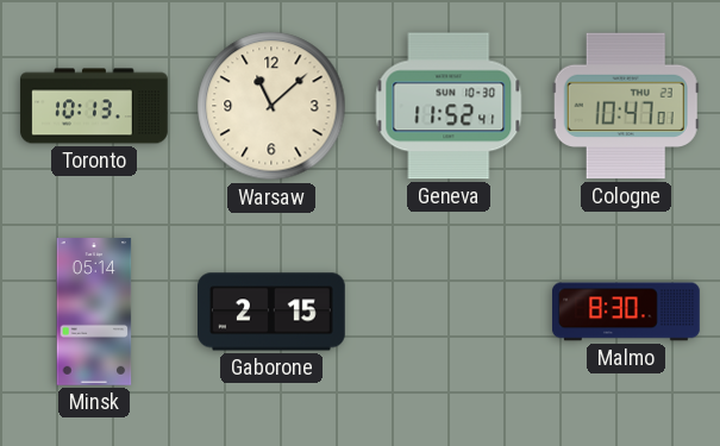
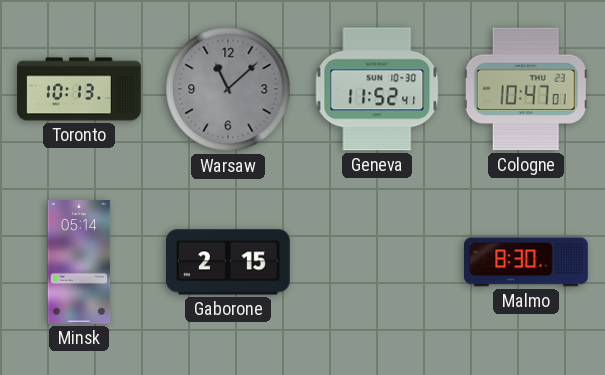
Warsaw dial: cream -> grey
